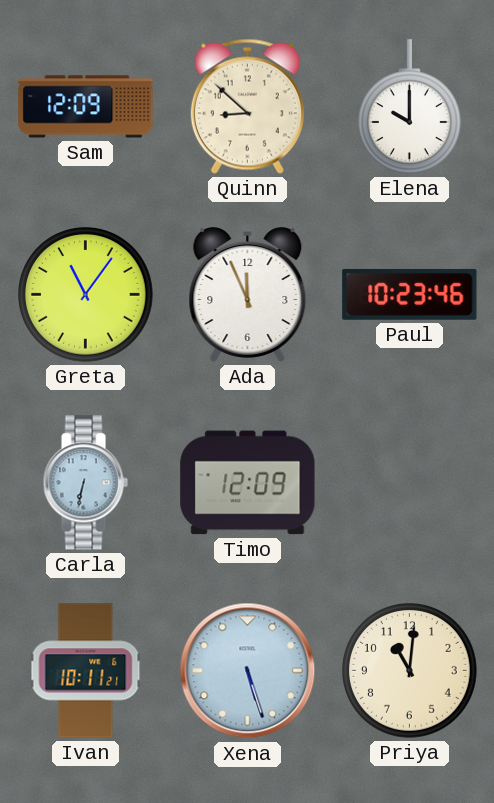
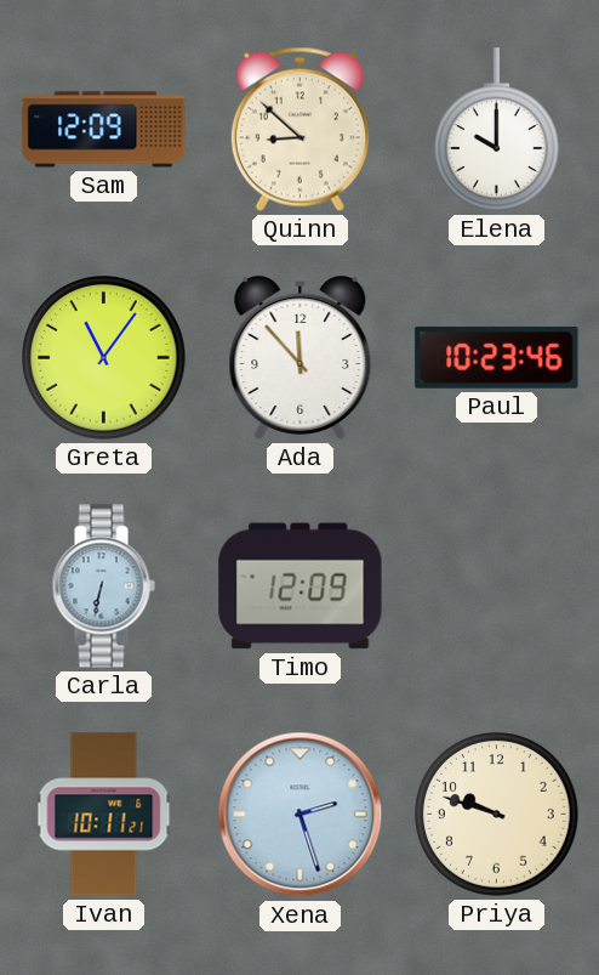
Ada: 11:56 -> 11:53
Xena: 5:27 -> 2:27
Priya: 11:01 -> 9:48
